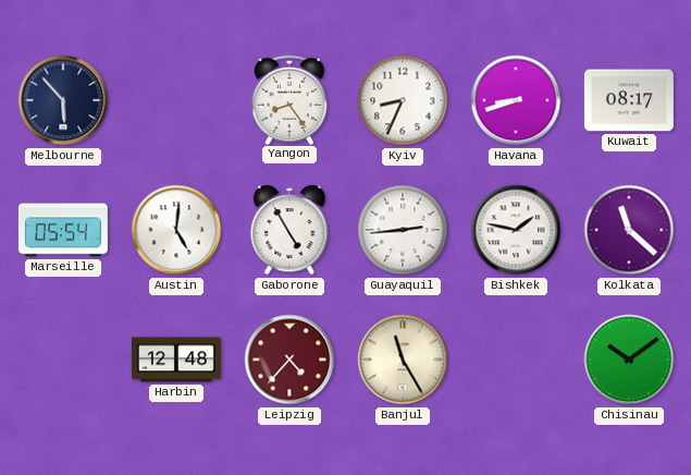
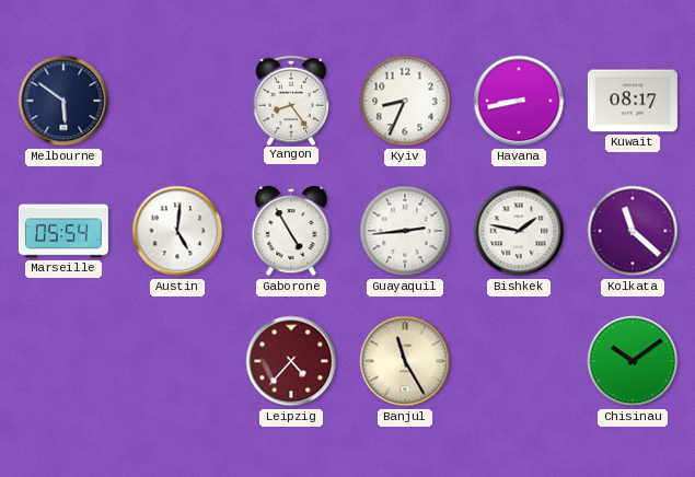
Melbourne: 5:53 -> 5:51
Havana: 8:42 -> 8:43
Harbin: 12:48 -> none
